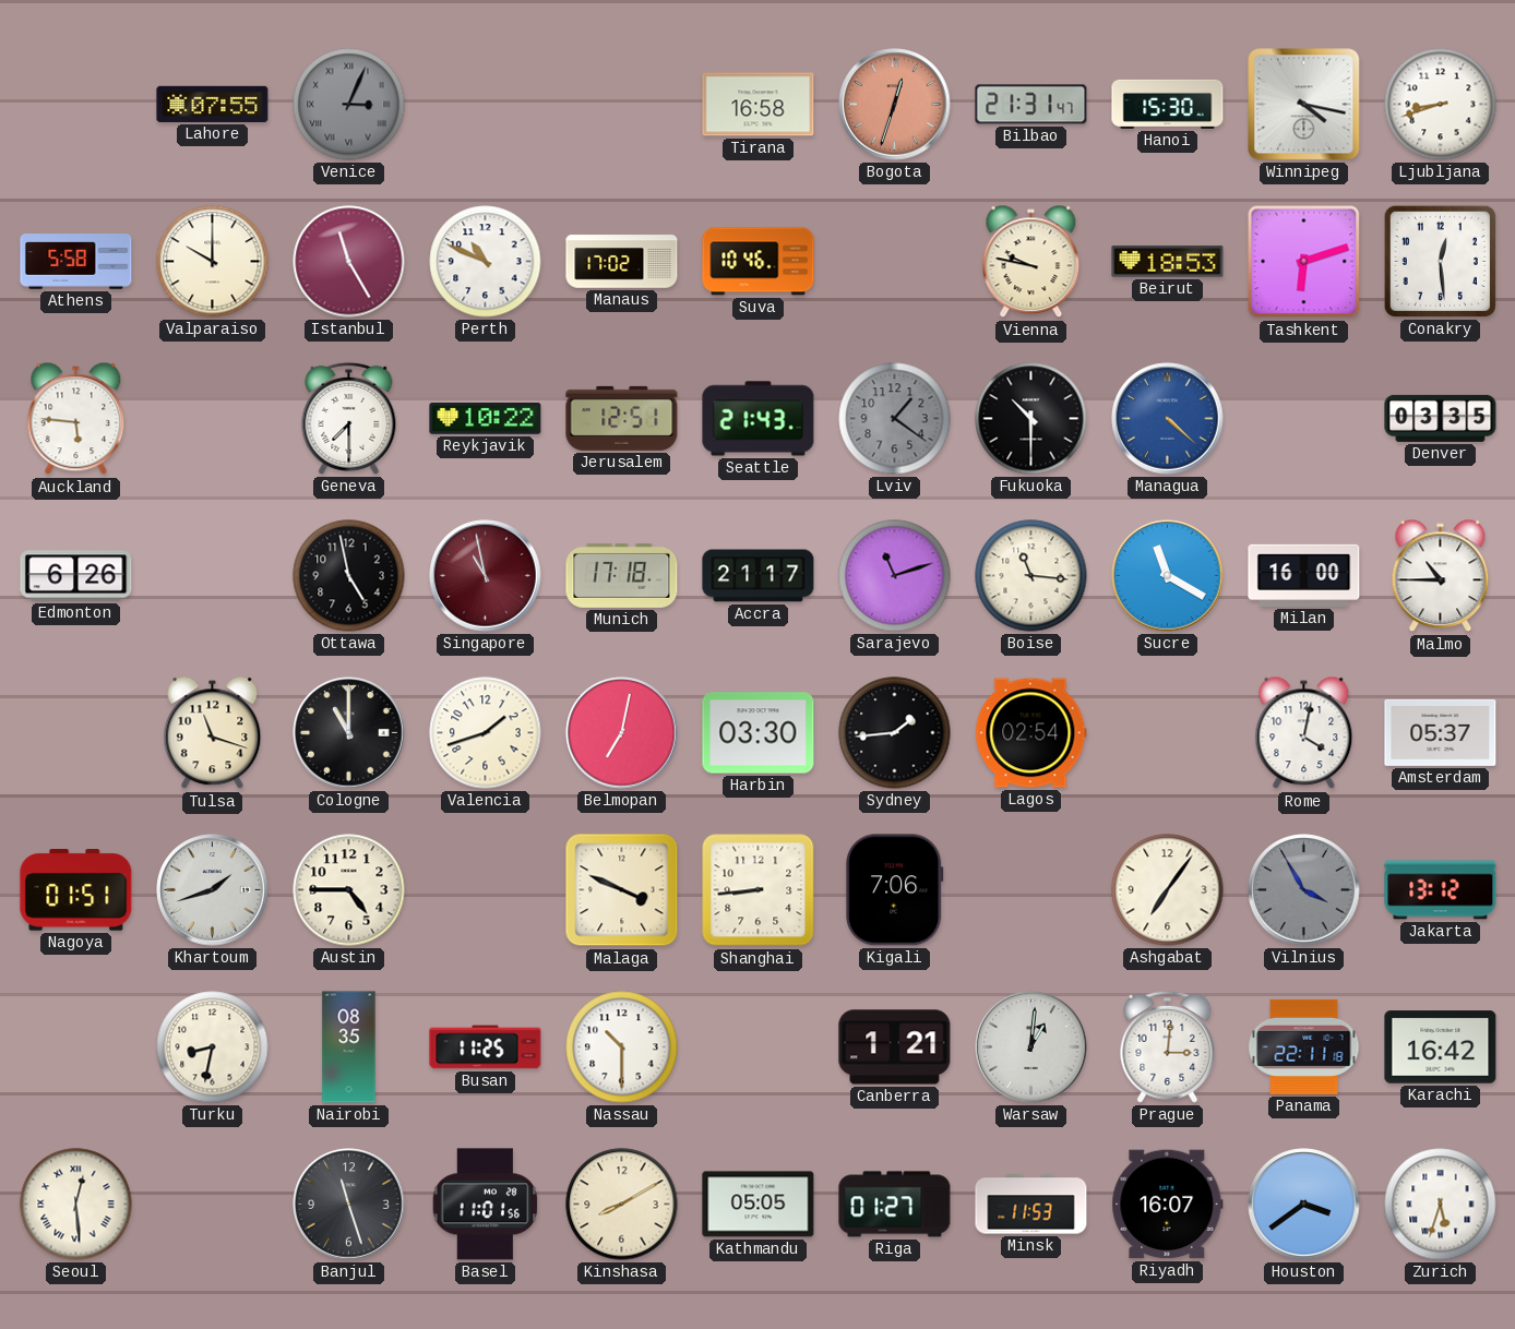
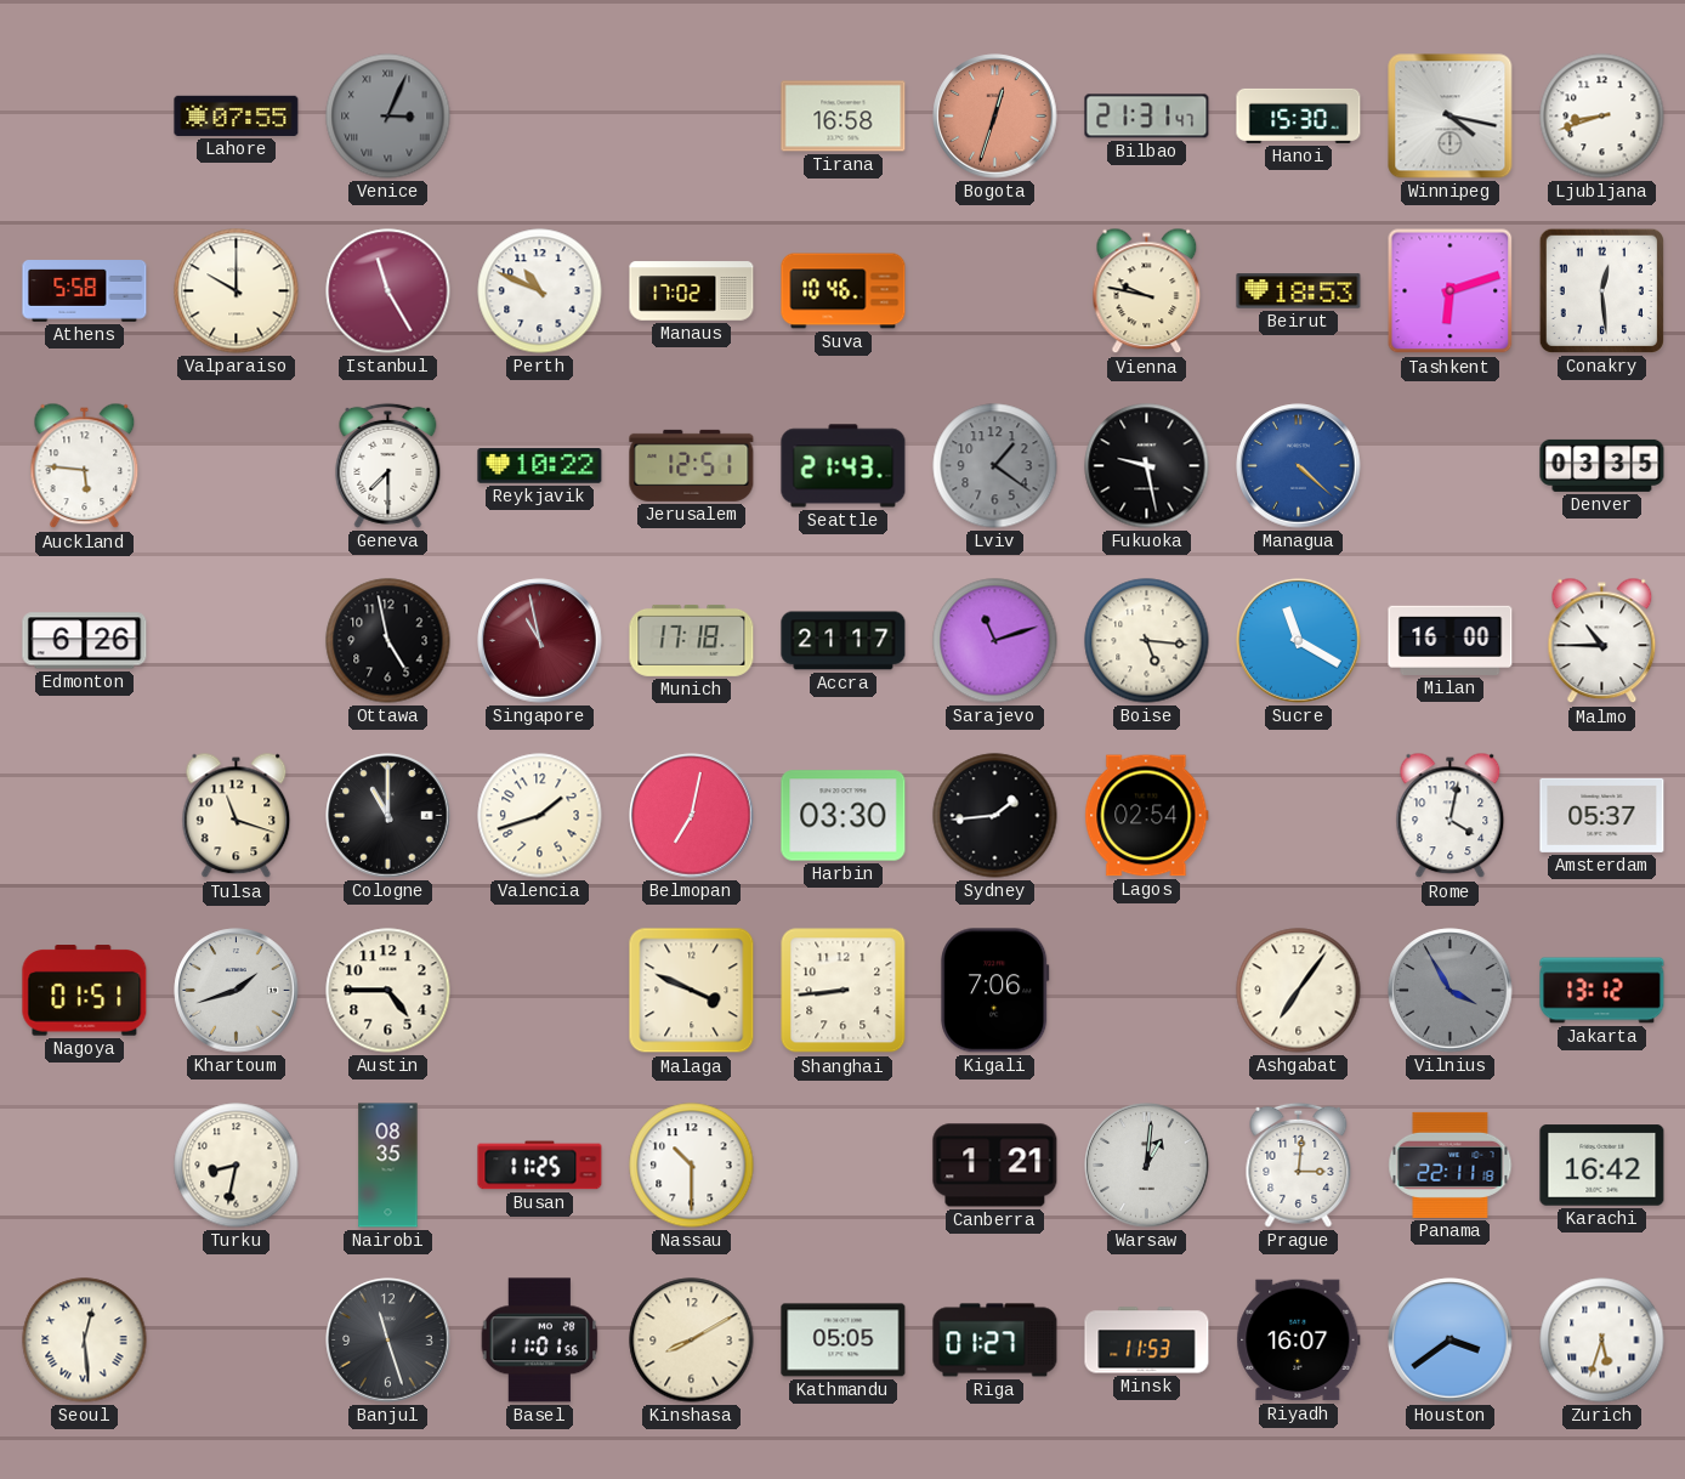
Fukuoka: 10:30 -> 9:28
Boise: 11:16 -> 5:16
